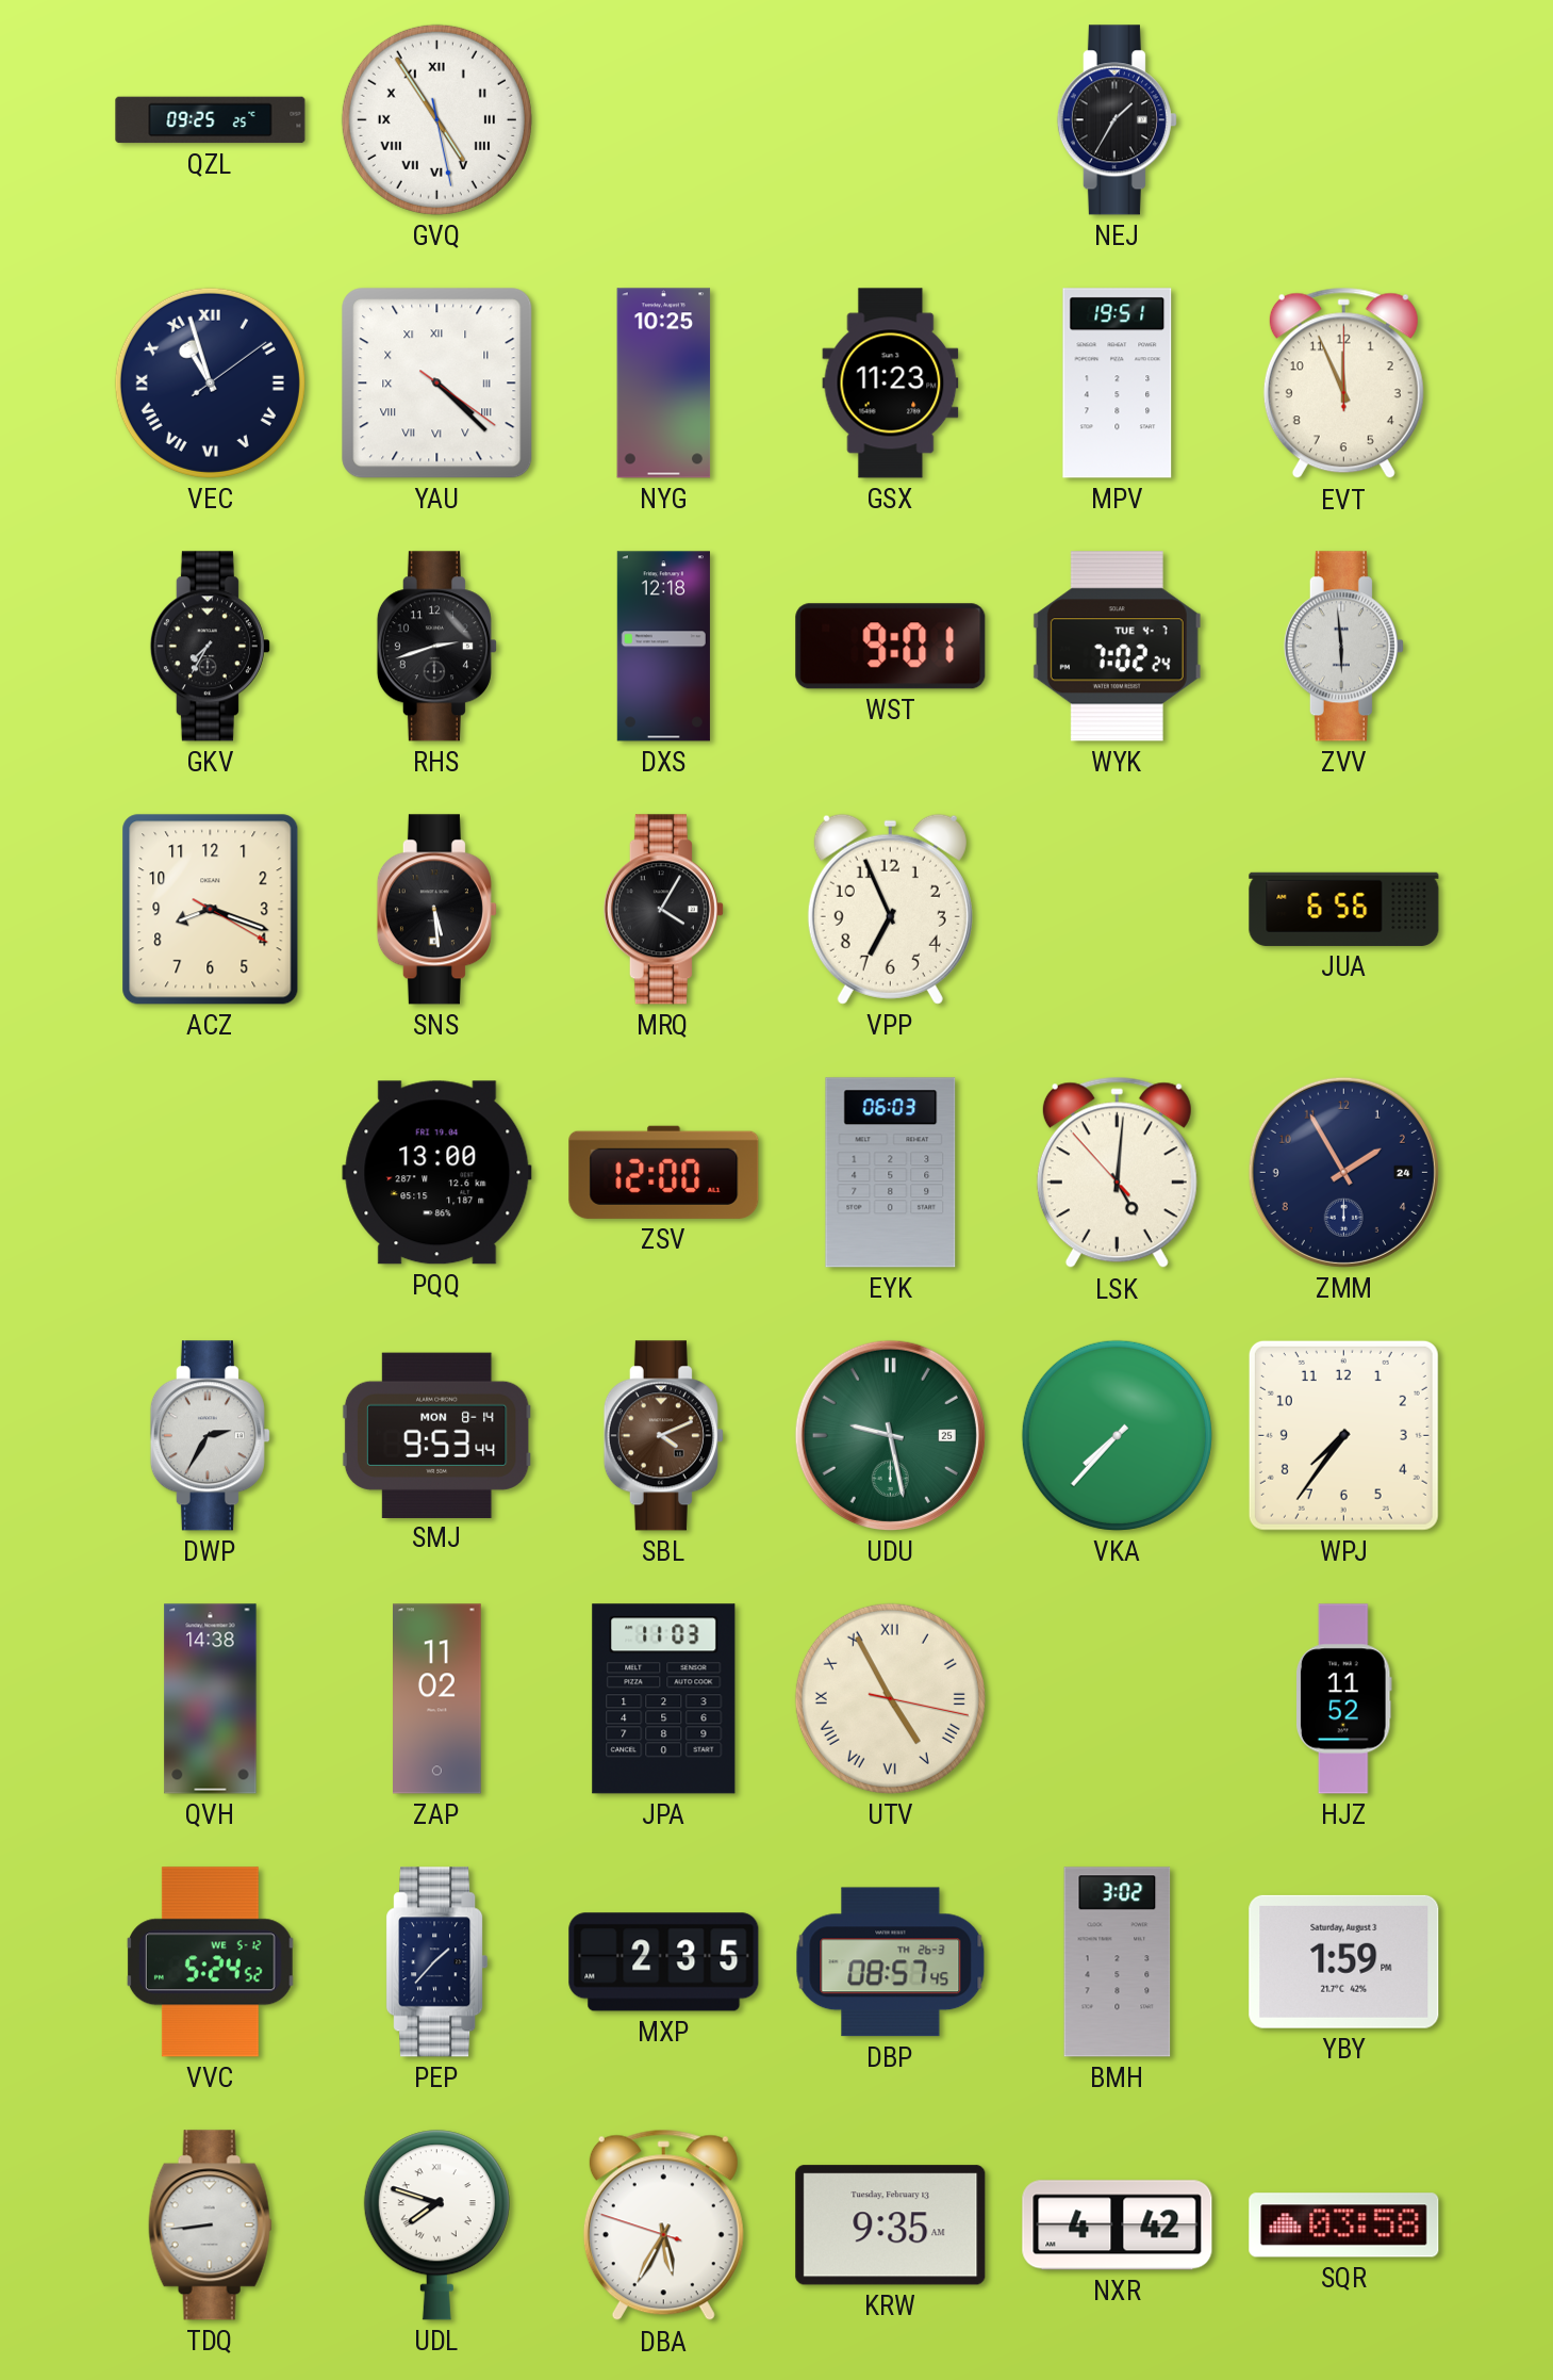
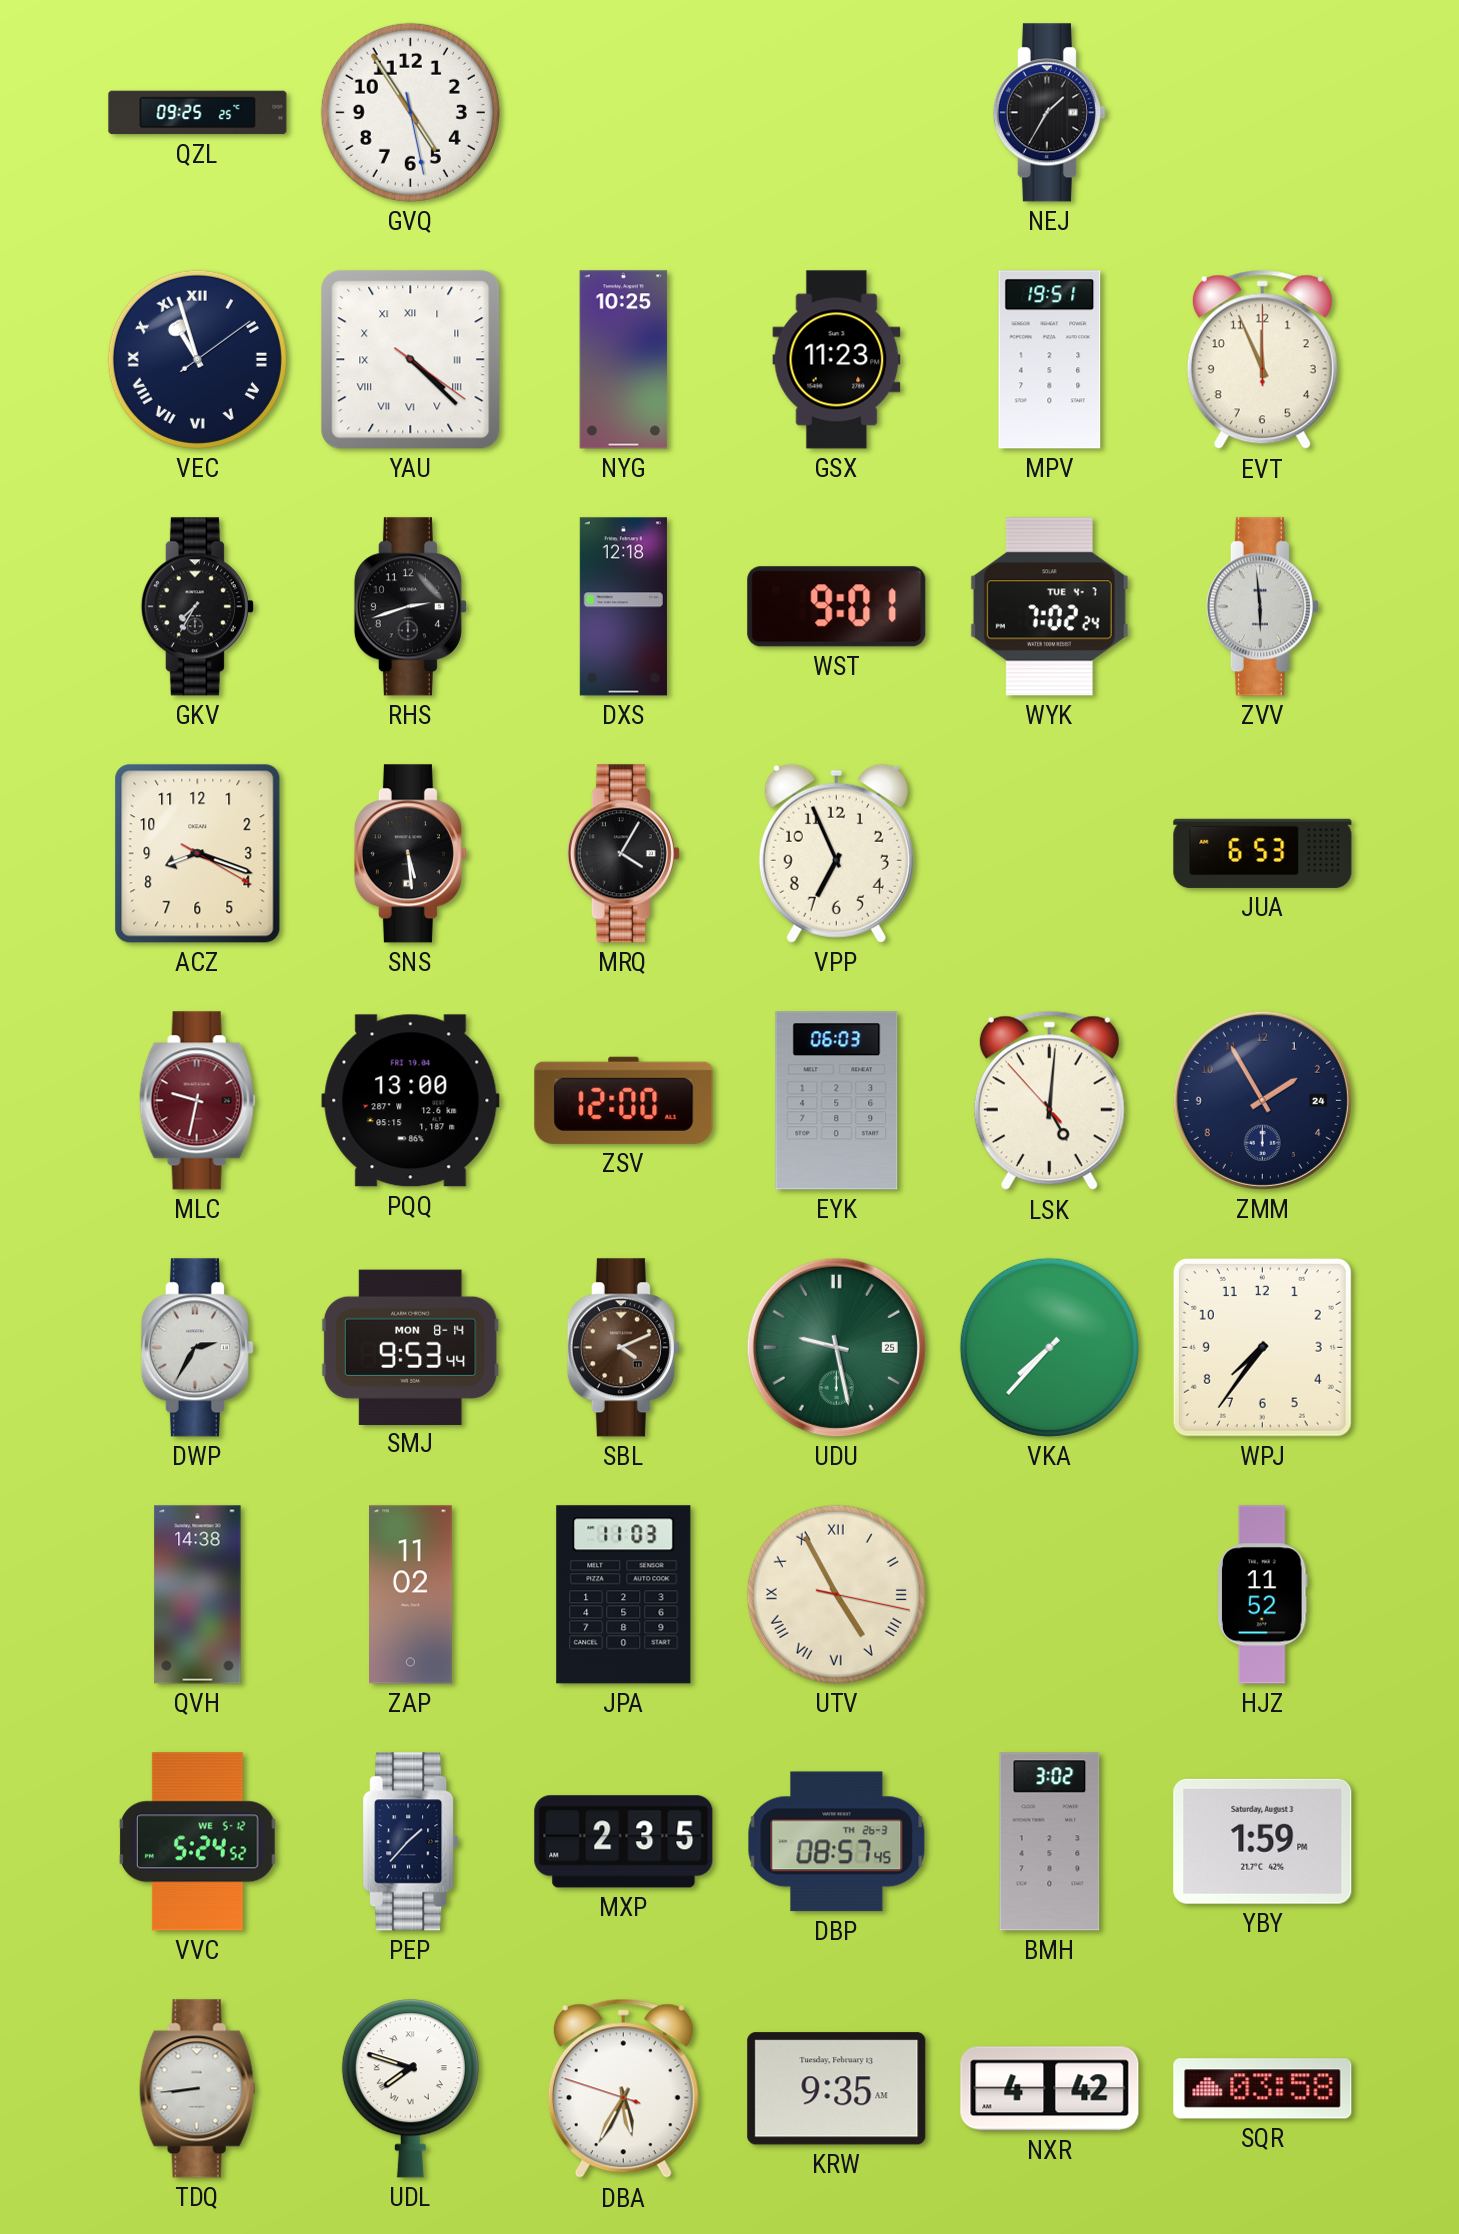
GVQ numerals: Roman -> Arabic
JUA: 6:56 -> 6:53
MLC: none -> 9:32
